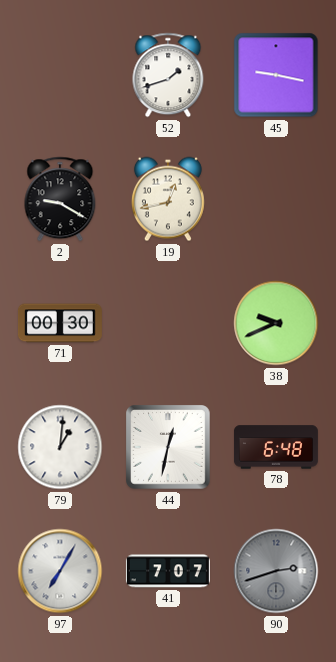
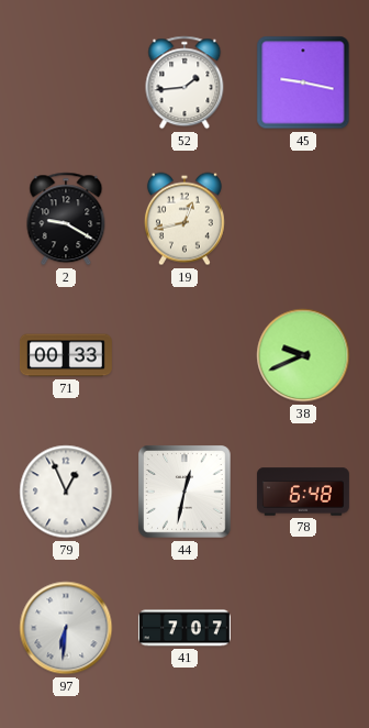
52: 1:42 -> 1:44
71: 00:30 -> 00:33
79: 1:01 -> 12:56
97: 7:05 -> 6:31
90: 2:42 -> none
